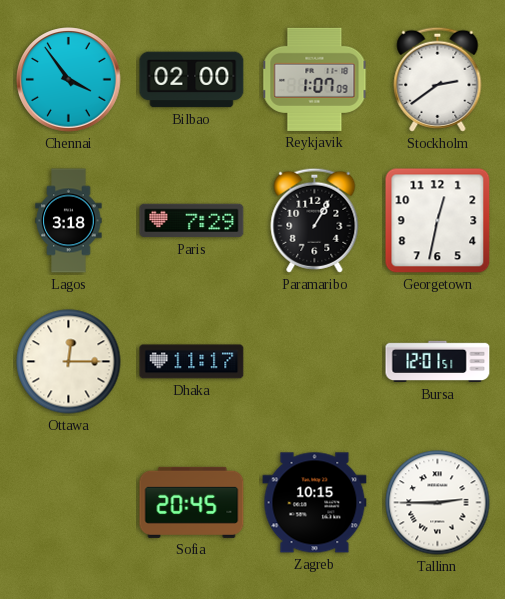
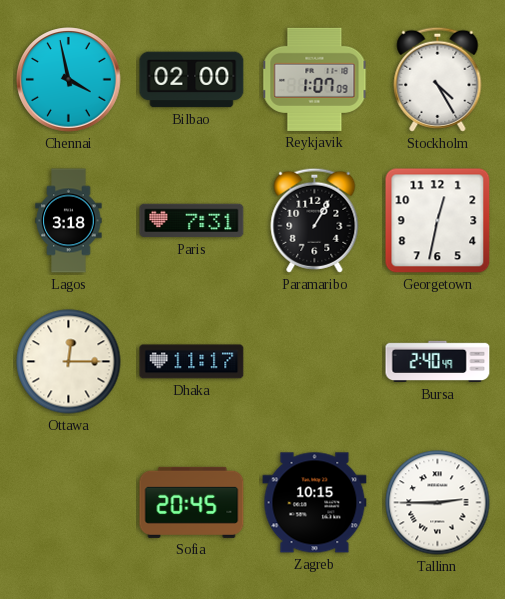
Chennai: 3:54 -> 3:58
Stockholm: 2:39 -> 4:25
Paris: 7:29 -> 7:31
Bursa: 12:01 -> 2:40
